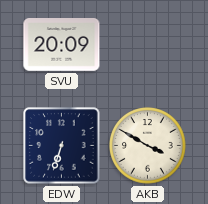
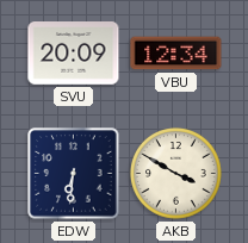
VBU: none -> 12:34
EDW: 6:33 -> 6:31
